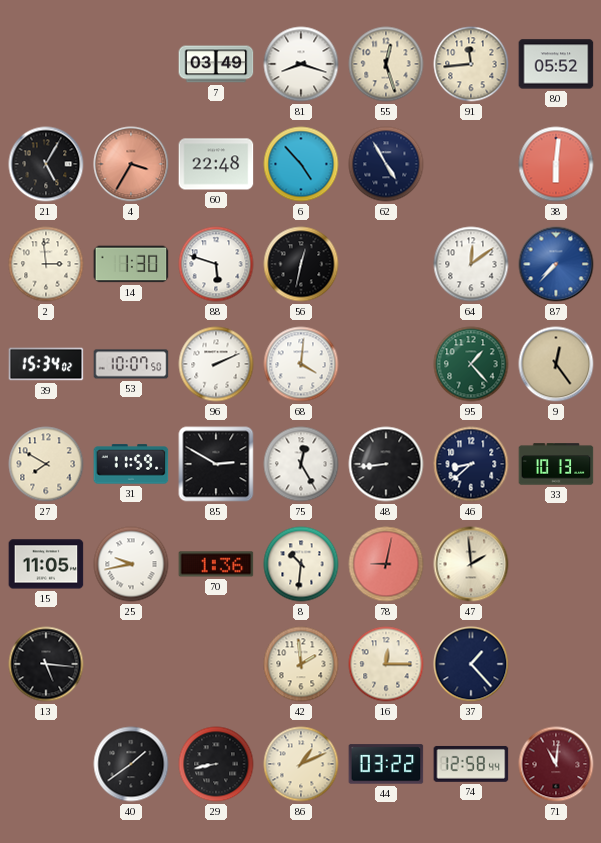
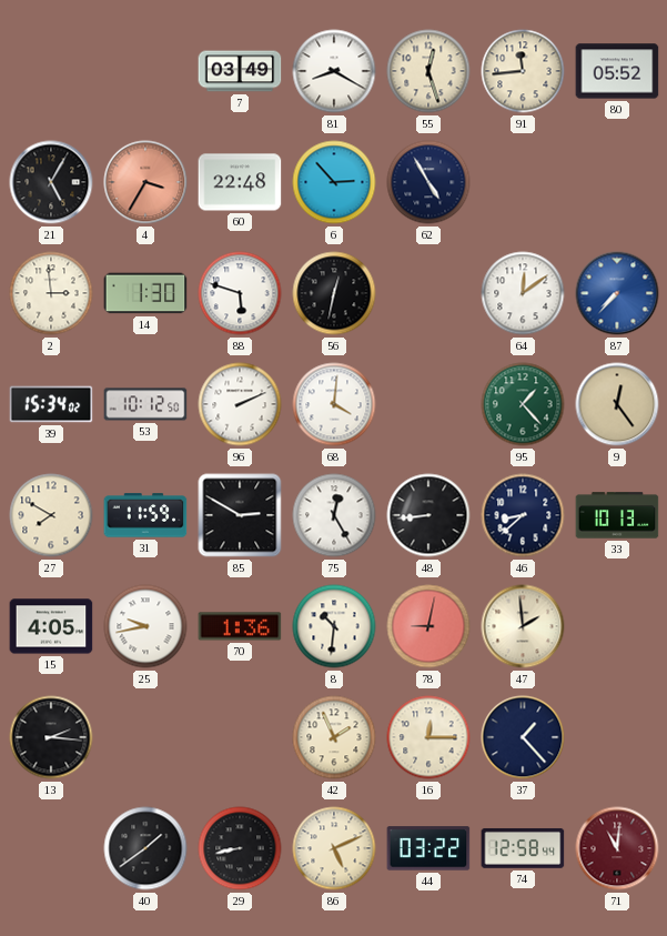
81: 8:18 -> 8:20
6: 4:53 -> 2:53
38: 6:01 -> none
53: 10:07 -> 10:12
15: 11:05 -> 4:05
13: 5:16 -> 2:16
42: 1:59 -> 1:56
86: 1:11 -> 5:11
